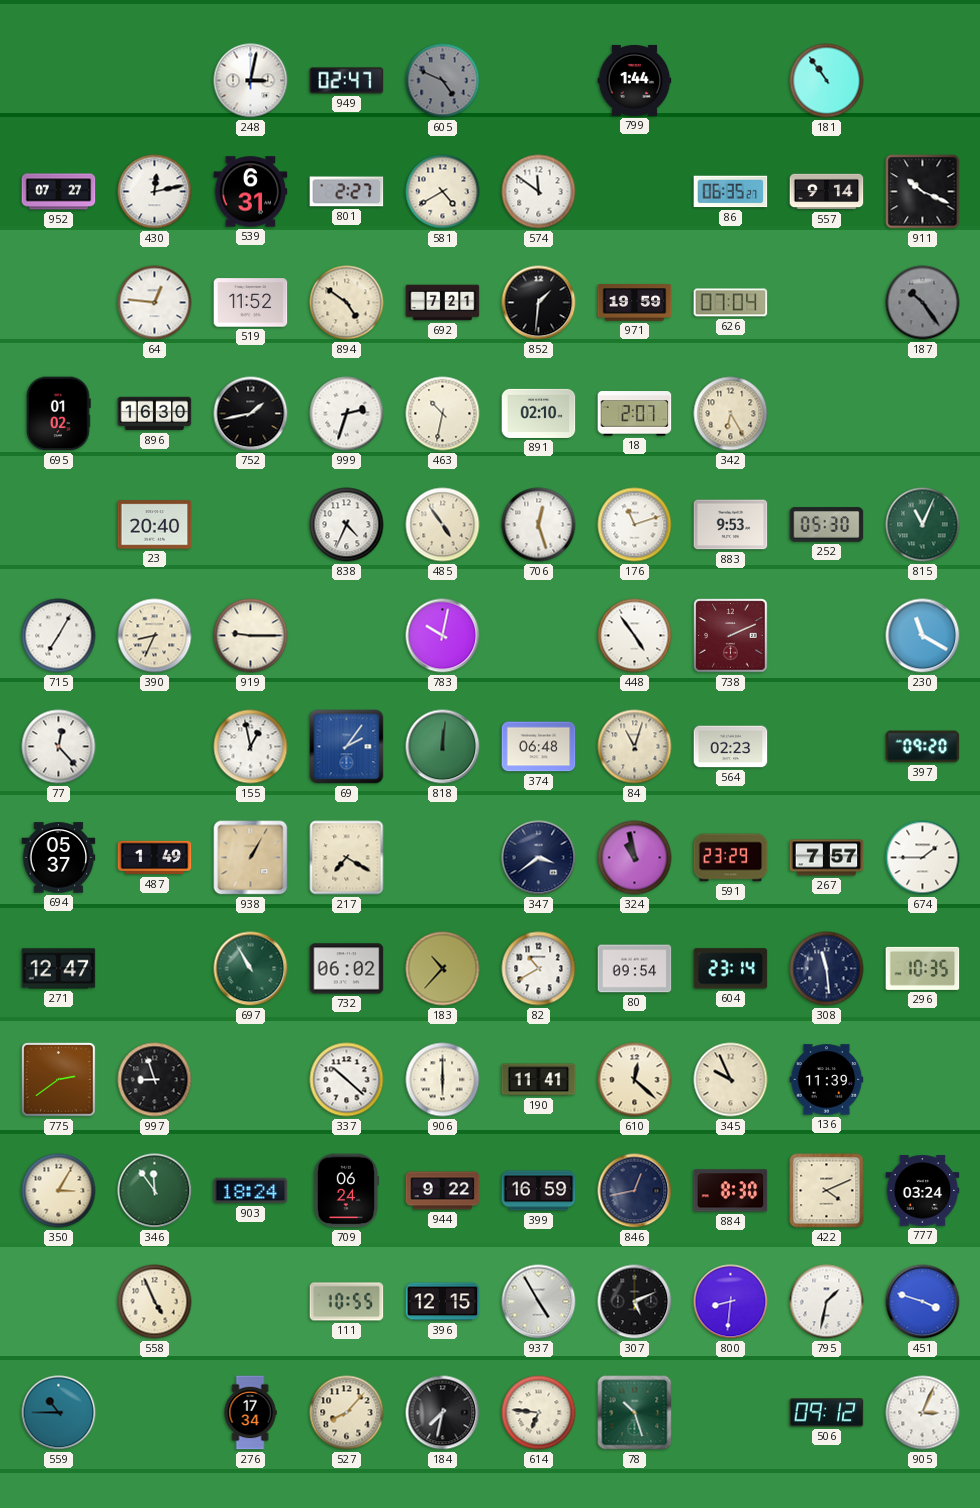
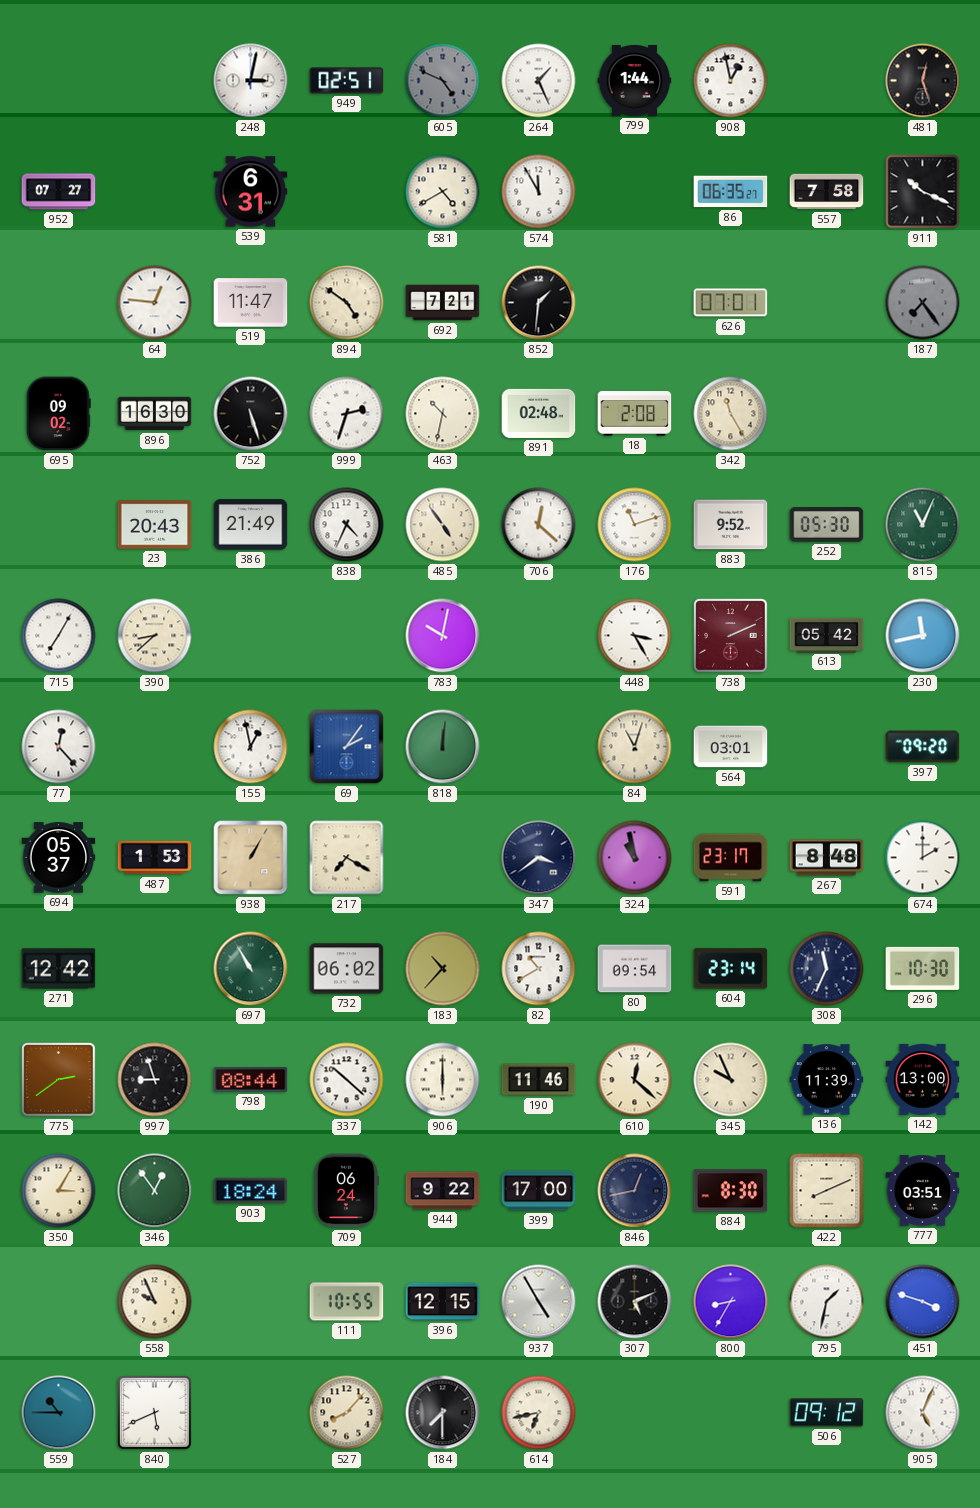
949: 02:47 -> 02:51
264: none -> 1:26
908: none -> 12:58
181: 10:54 -> none
481: none -> 12:27
430: 12:13 -> none
801: 2:27 -> none
574: 11:51 -> 11:55
557: 9:14 -> 7:58
519: 11:52 -> 11:47
971: 19:59 -> none
626: 07:04 -> 07:01
187: 10:24 -> 7:24
695: 01:02 -> 09:02
752: 1:43 -> 5:27
891: 02:10 -> 02:48
18: 2:07 -> 2:08
342: 6:25 -> 11:25
23: 20:40 -> 20:43
386: none -> 21:49
706: 12:27 -> 12:22
883: 9:53 -> 9:52
390: 8:34 -> 8:38
919: 9:15 -> none
448: 4:54 -> 3:25
613: none -> 05:42
230: 11:20 -> 11:43
374: 06:48 -> none
564: 02:23 -> 03:01
487: 1:49 -> 1:53
591: 23:29 -> 23:17
267: 7:57 -> 8:48
674: 1:45 -> 2:00
271: 12:47 -> 12:42
308: 11:29 -> 11:34
296: 10:35 -> 10:30
798: none -> 08:44
190: 11:41 -> 11:46
142: none -> 13:00
346: 11:54 -> 12:54
399: 16:59 -> 17:00
422: 4:11 -> 8:11
777: 03:24 -> 03:51
558: 4:56 -> 9:56
800: 8:31 -> 8:35
840: none -> 5:41
276: 17:34 -> none
184: 7:32 -> 7:30
614: 6:46 -> 6:43
78: 10:27 -> none
905: 3:04 -> 5:04
